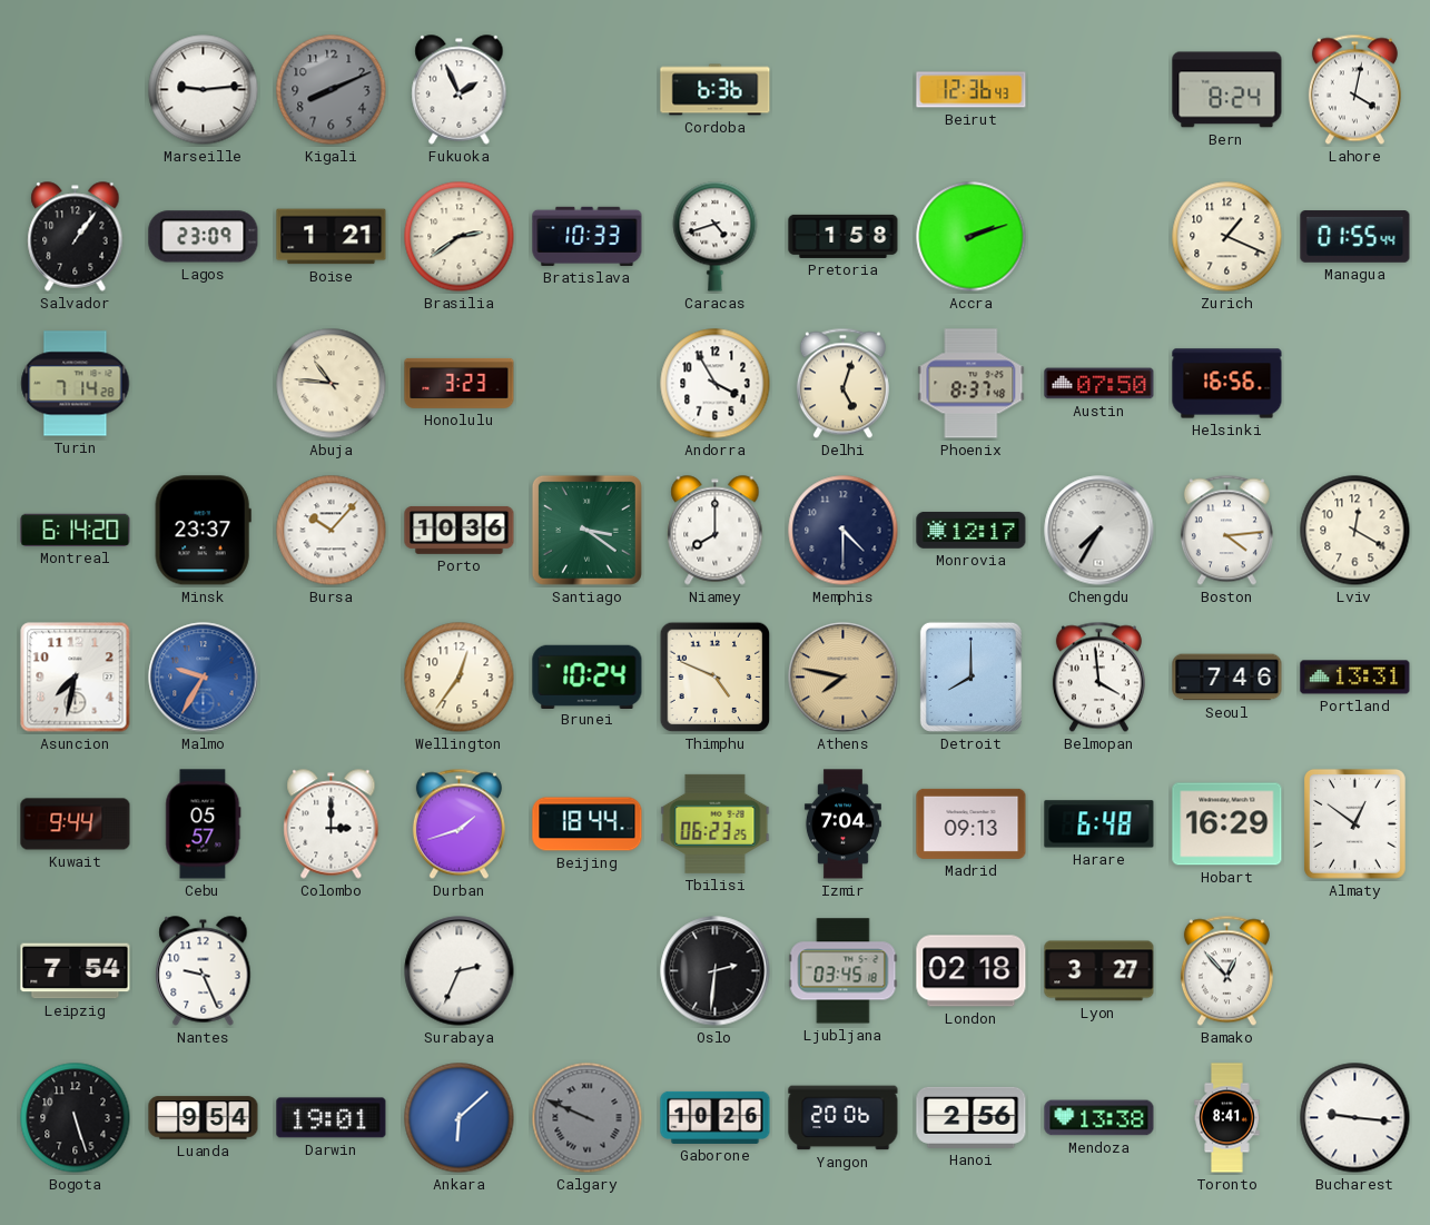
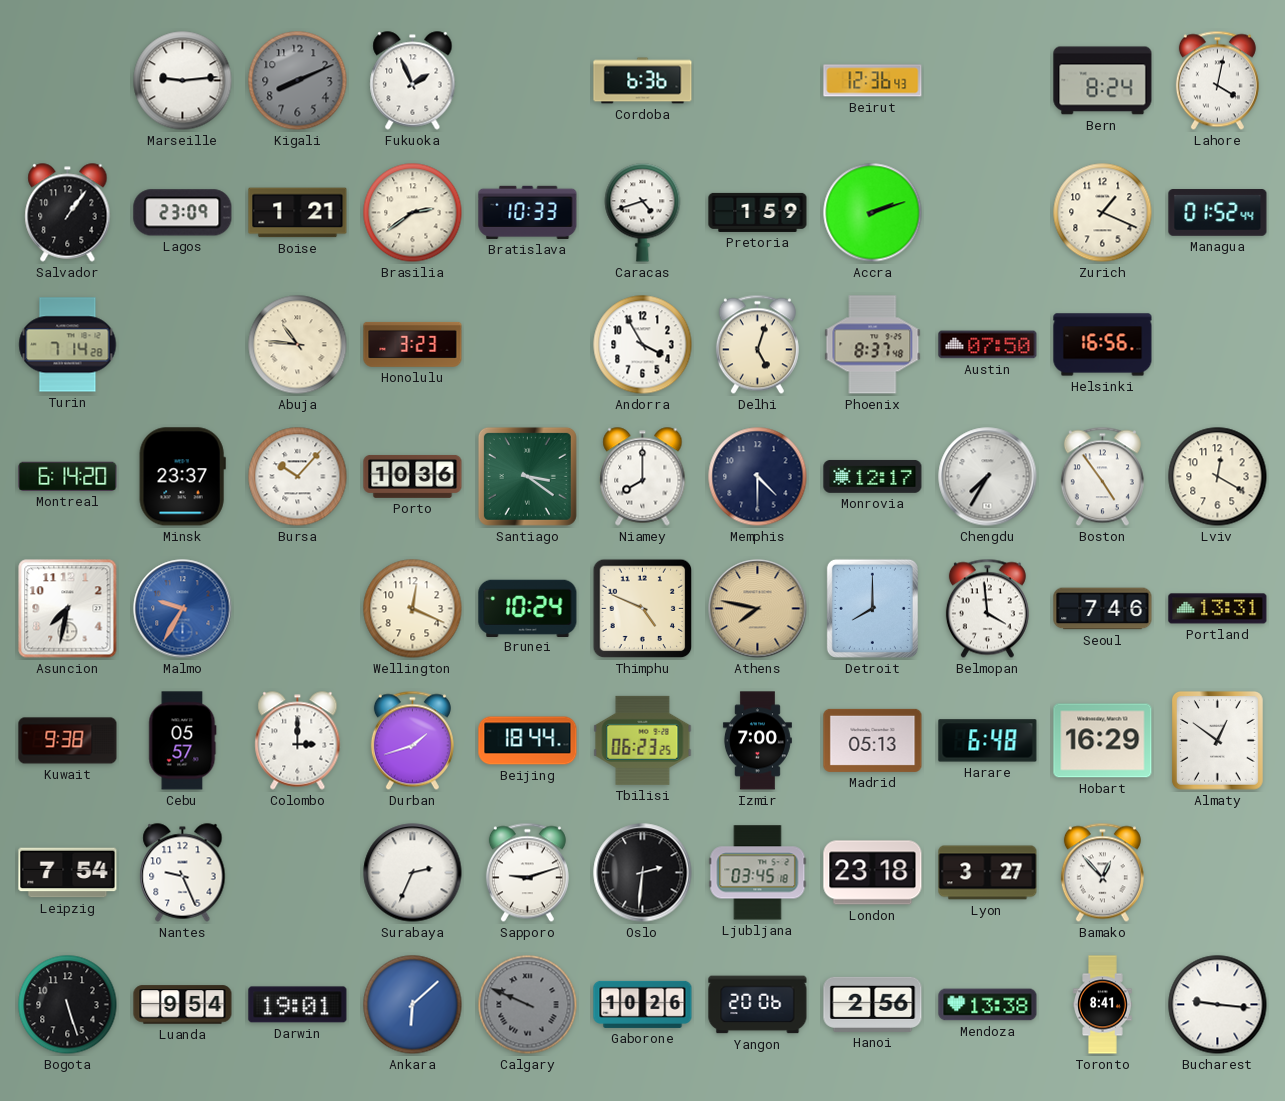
Pretoria: 1:58 -> 1:59
Managua: 01:55 -> 01:52
Boston: 4:14 -> 4:54
Wellington: 12:36 -> 12:19
Kuwait: 9:44 -> 9:38
Izmir: 7:04 -> 7:00
Madrid: 09:13 -> 05:13
Sapporo: none -> 9:12
London: 02:18 -> 23:18
